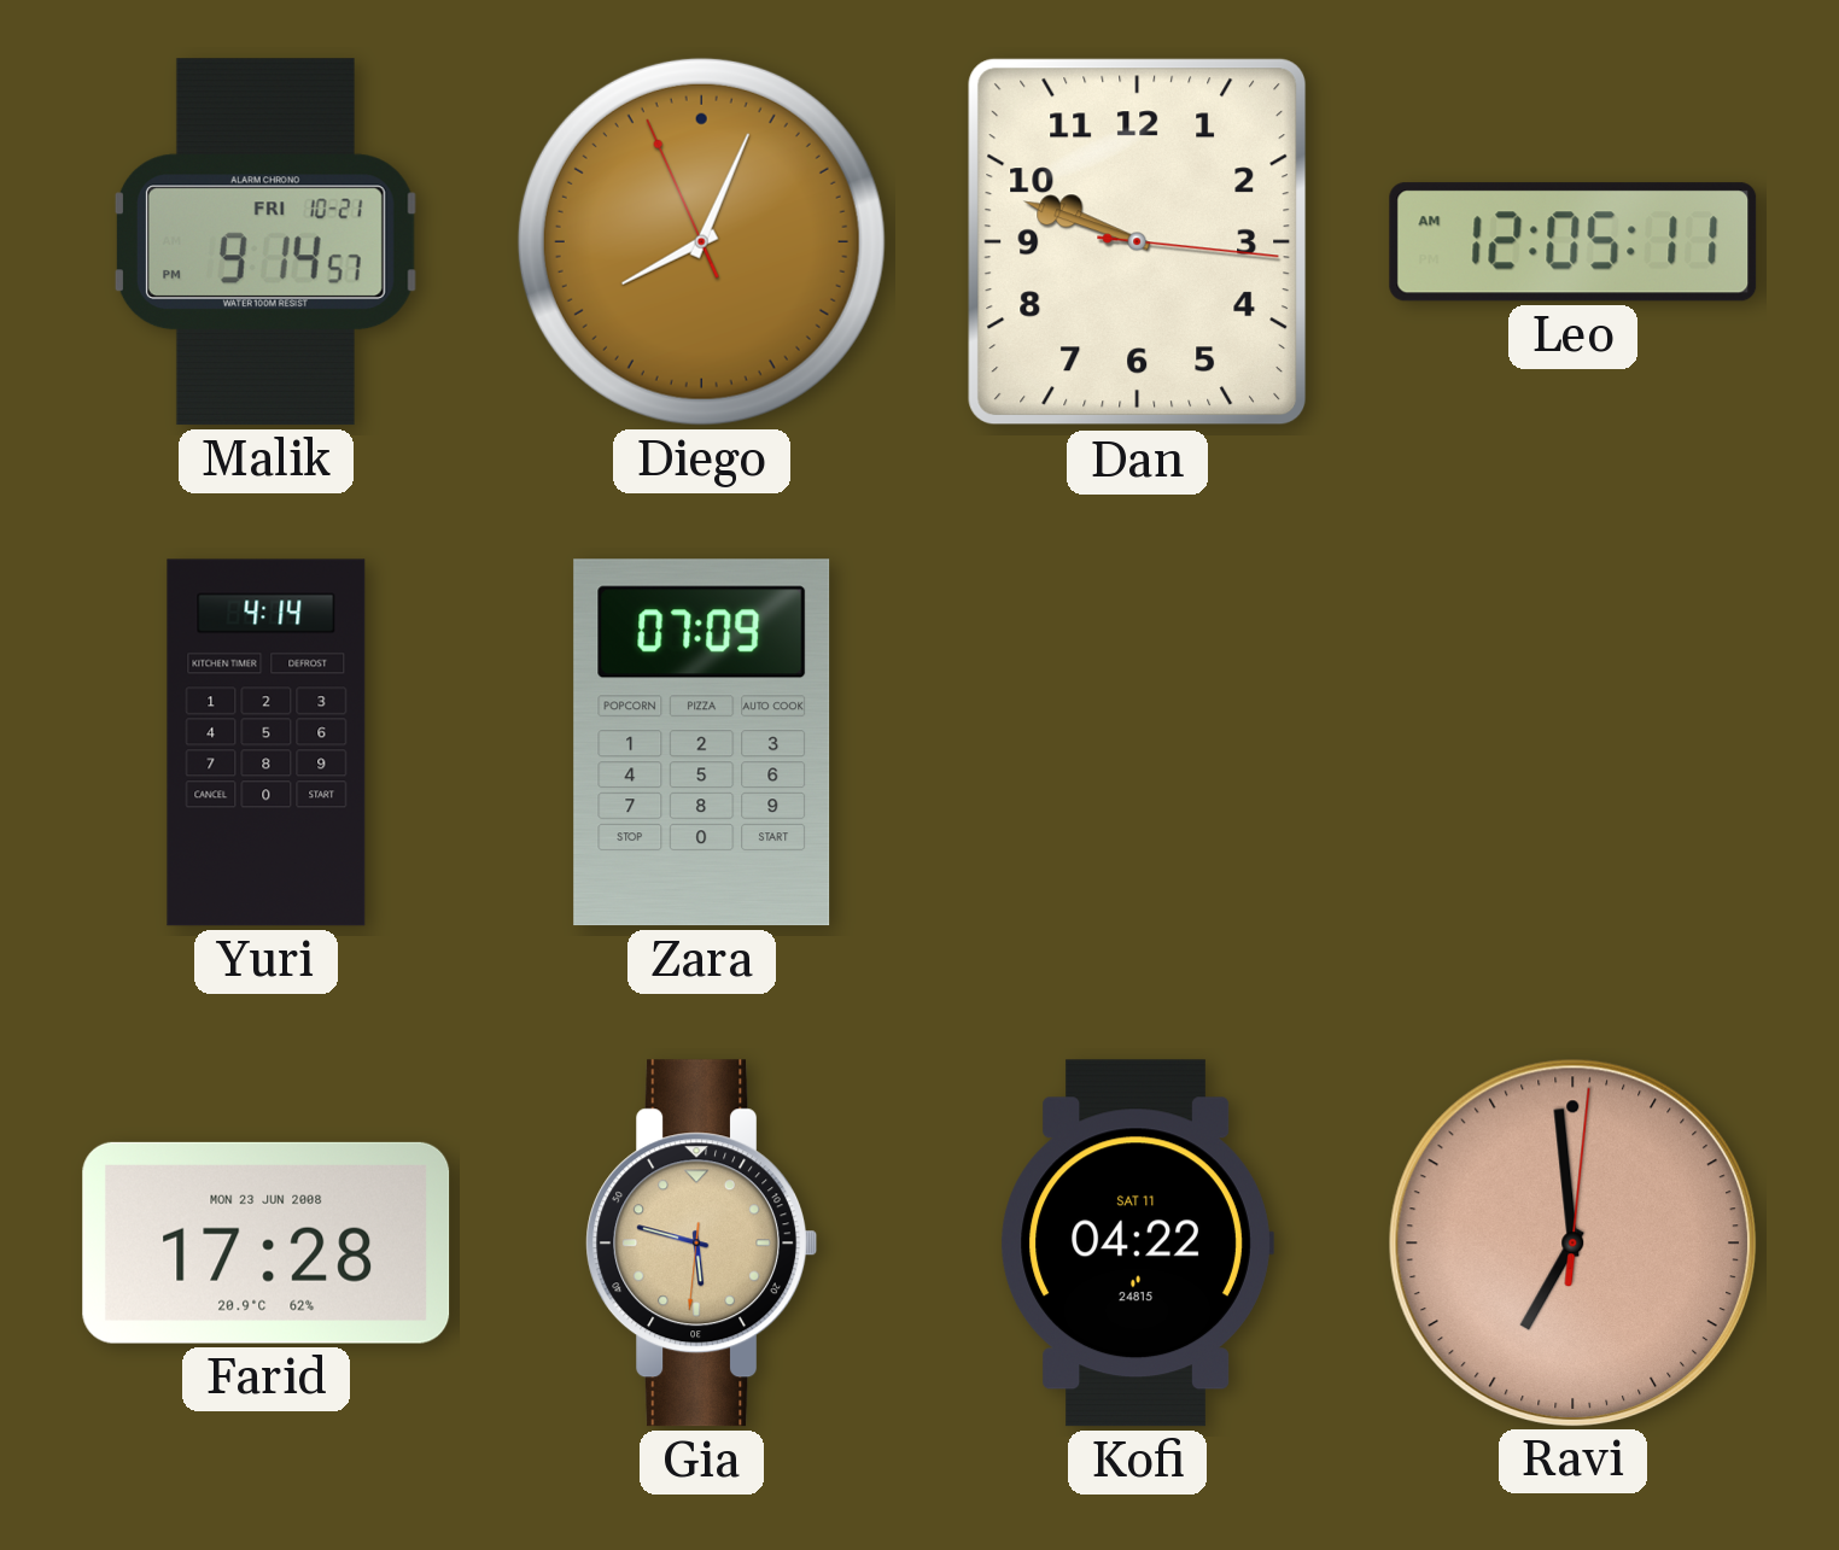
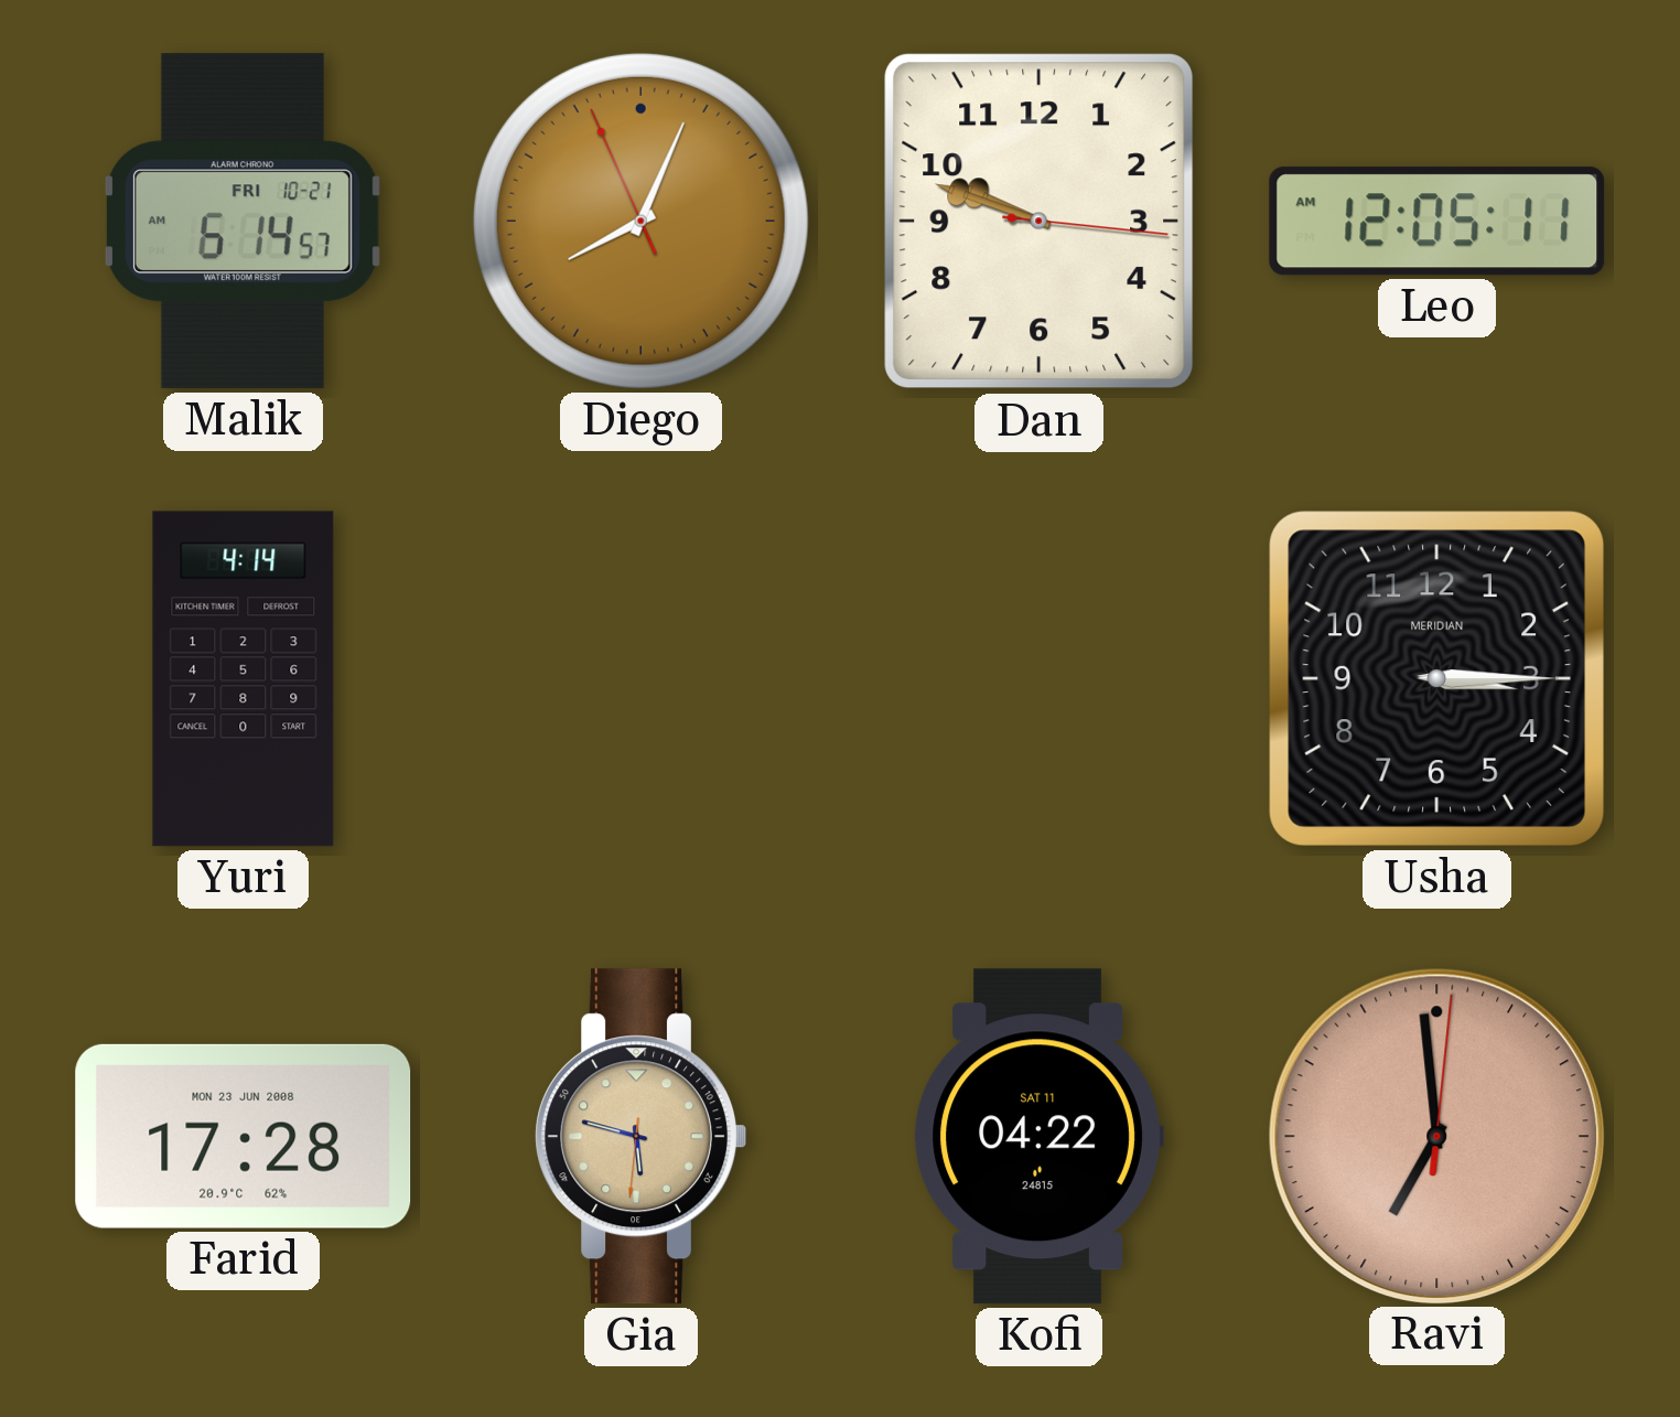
Malik: 9:14 -> 6:14
Zara: 07:09 -> none
Usha: none -> 3:15
